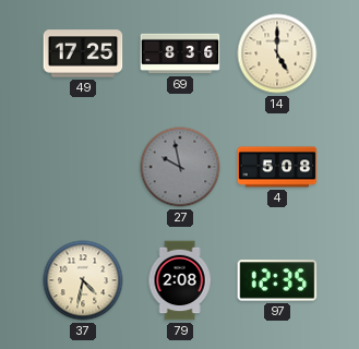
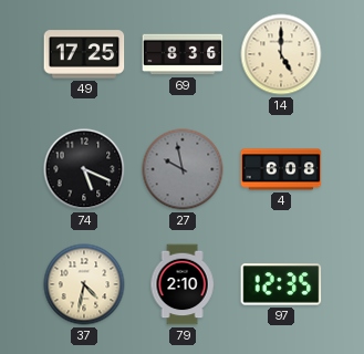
74: none -> 5:19
4: 5:08 -> 6:08
79: 2:08 -> 2:10
